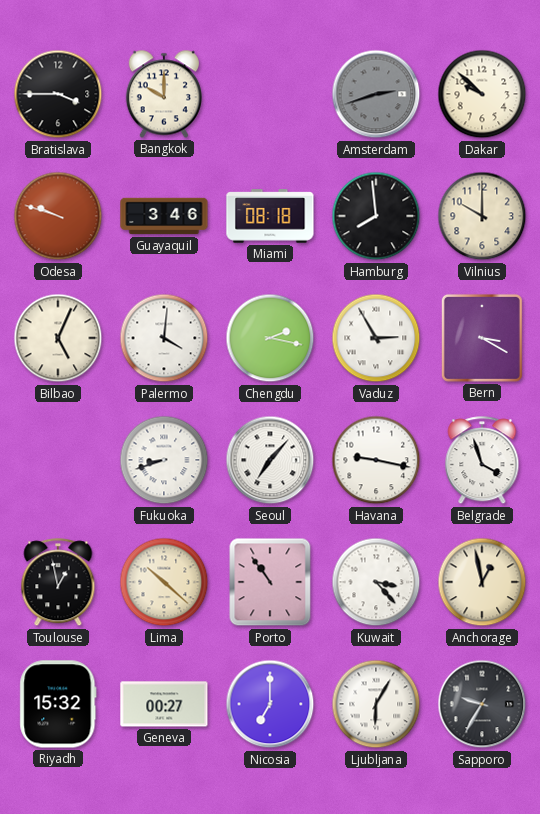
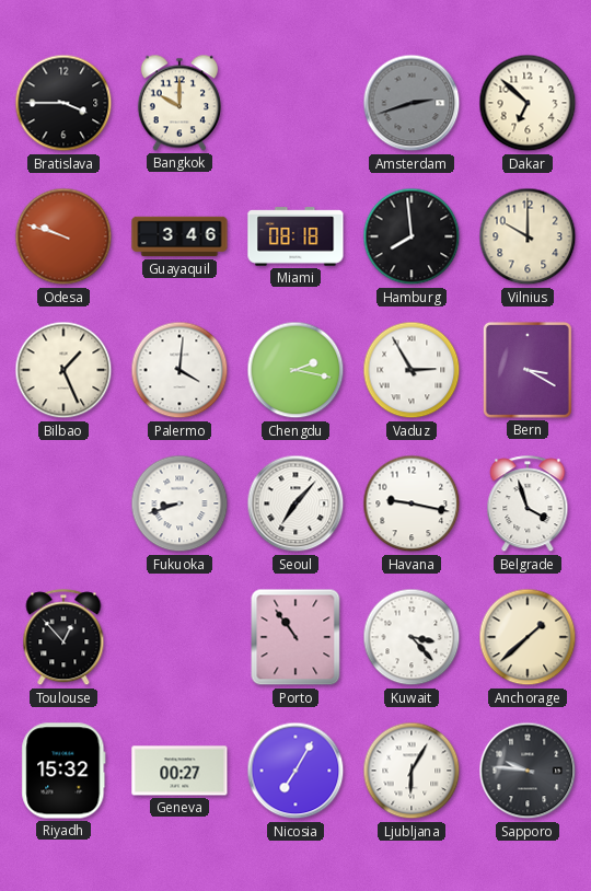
Dakar: 9:52 -> 6:52
Bilbao: 5:04 -> 1:26
Toulouse: 12:58 -> 12:53
Lima: 10:22 -> none
Anchorage: 12:58 -> 1:38
Nicosia: 7:00 -> 7:05
Sapporo: 9:35 -> 9:46
